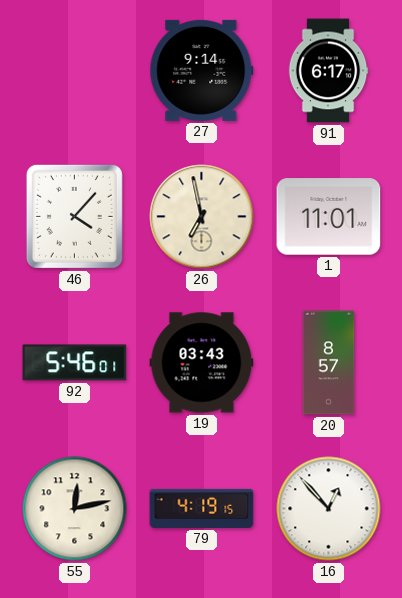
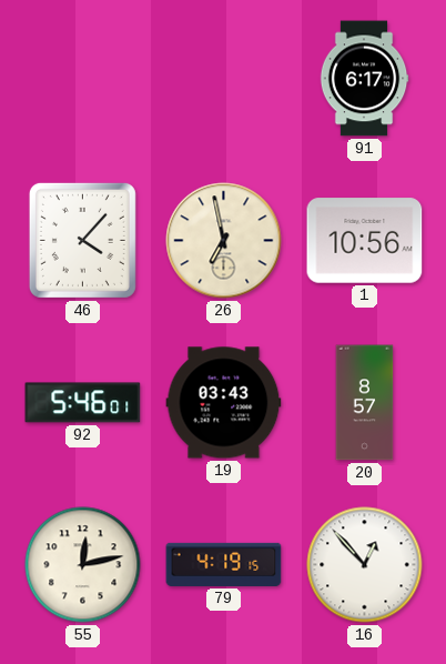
27: 9:14 -> none
1: 11:01 -> 10:56
